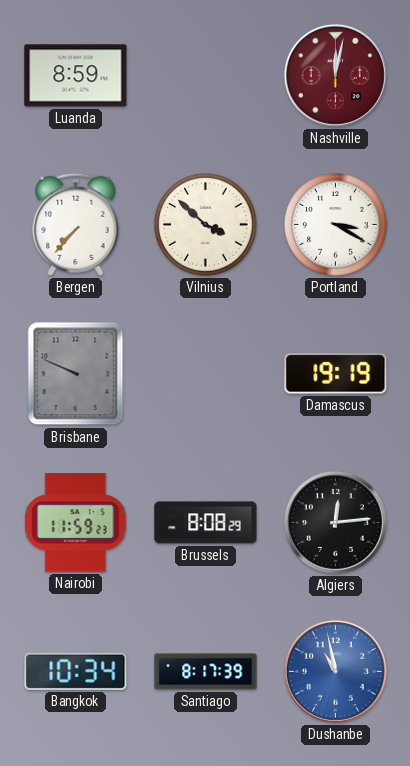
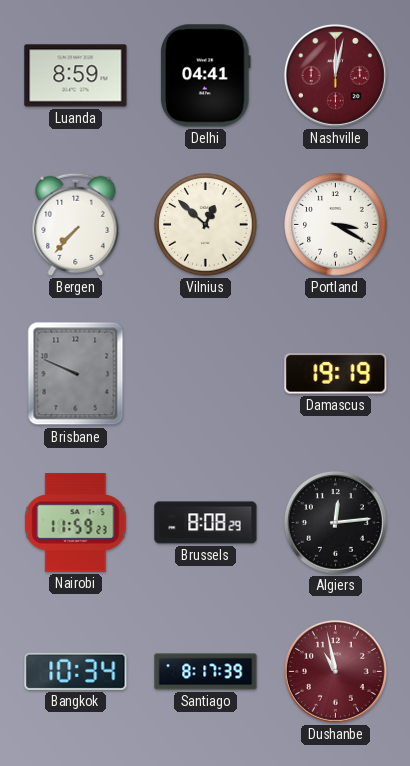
Delhi: none -> 04:41
Vilnius: 3:52 -> 12:52
Dushanbe dial: blue -> burgundy
